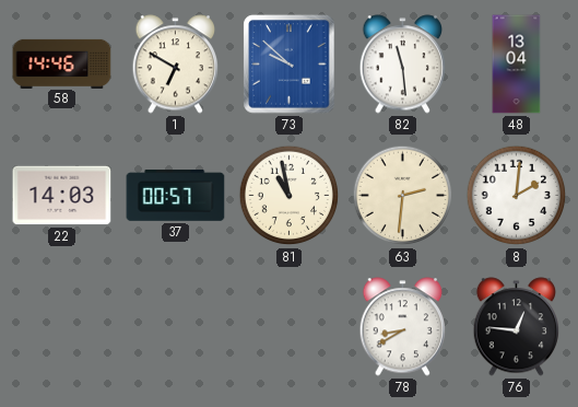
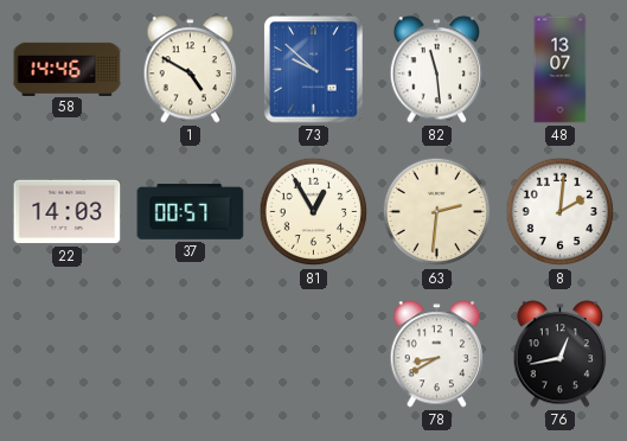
1: 6:50 -> 4:50
48: 13:04 -> 13:07
81: 10:58 -> 12:55
76: 12:46 -> 12:43
